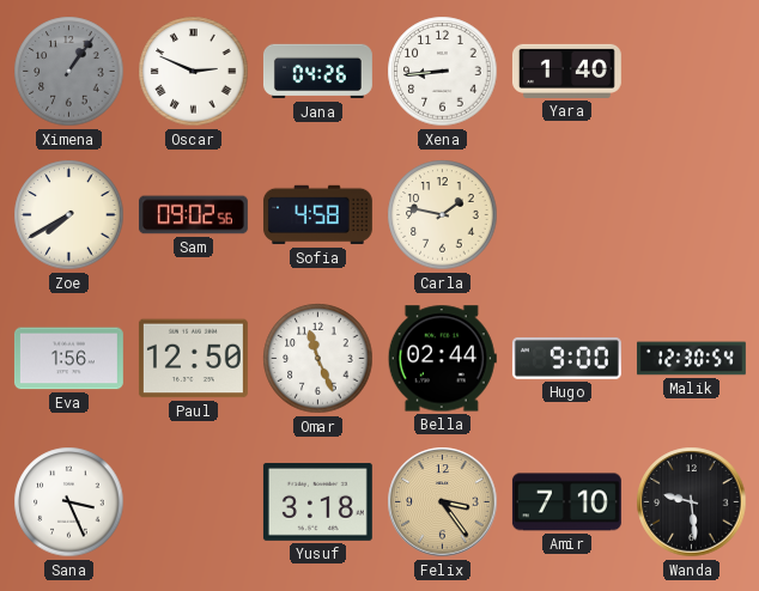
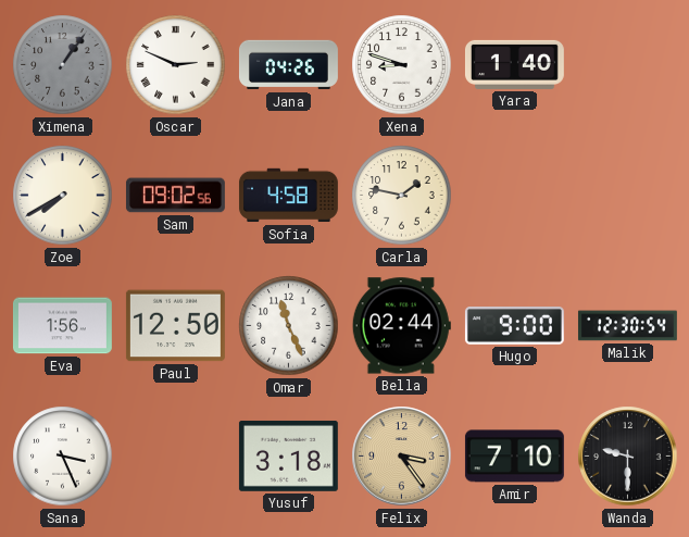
Xena: 8:44 -> 8:48
Wanda: 9:29 -> 9:30
